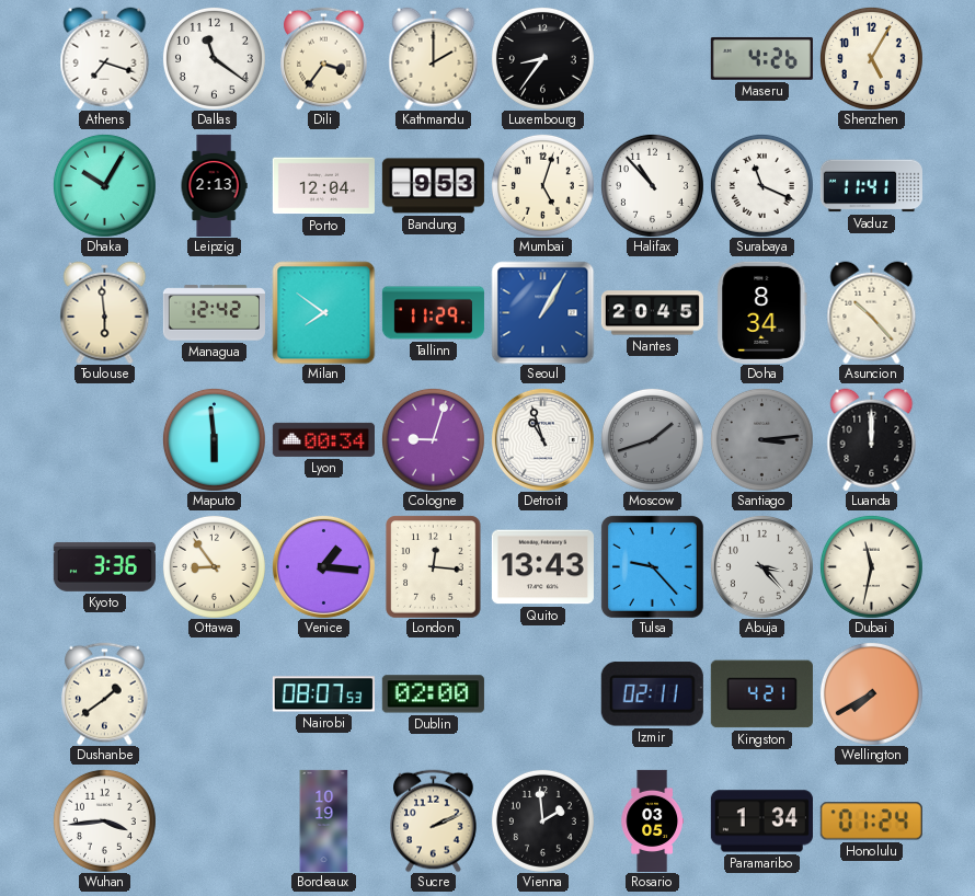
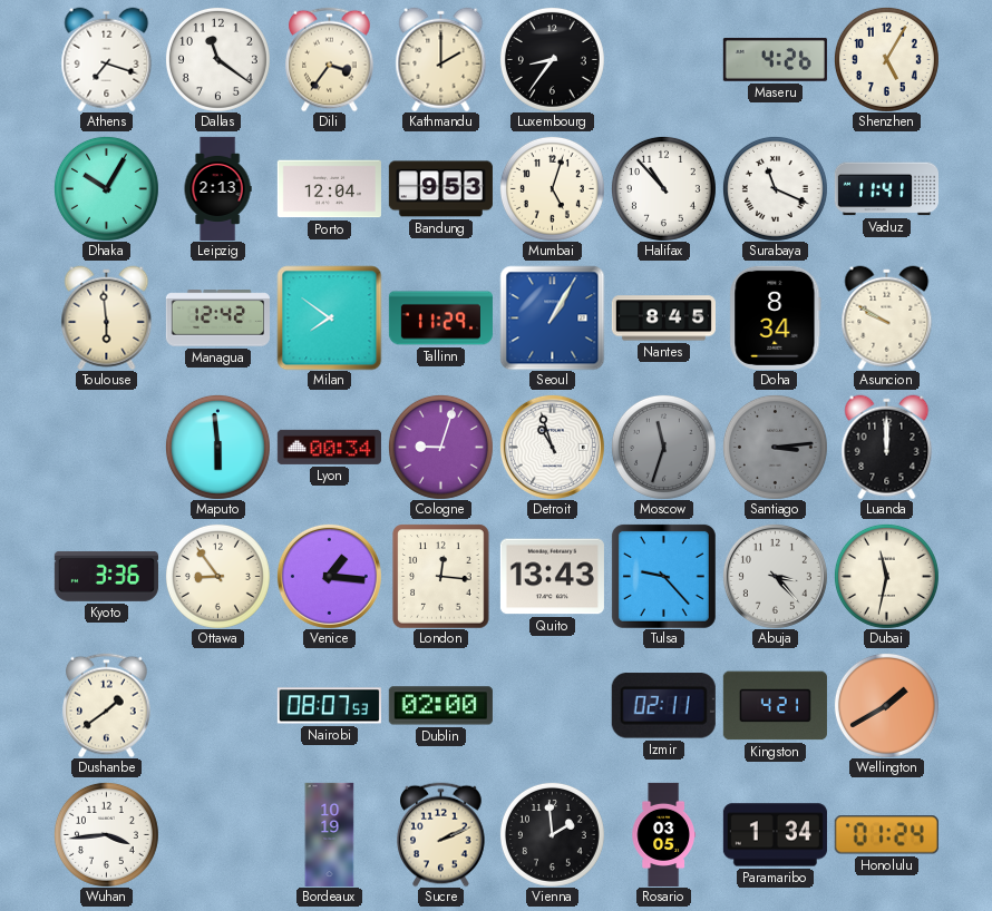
Nantes: 20:45 -> 8:45
Asuncion: 10:23 -> 9:50
Moscow: 1:42 -> 11:33
Wellington: 7:40 -> 1:40
